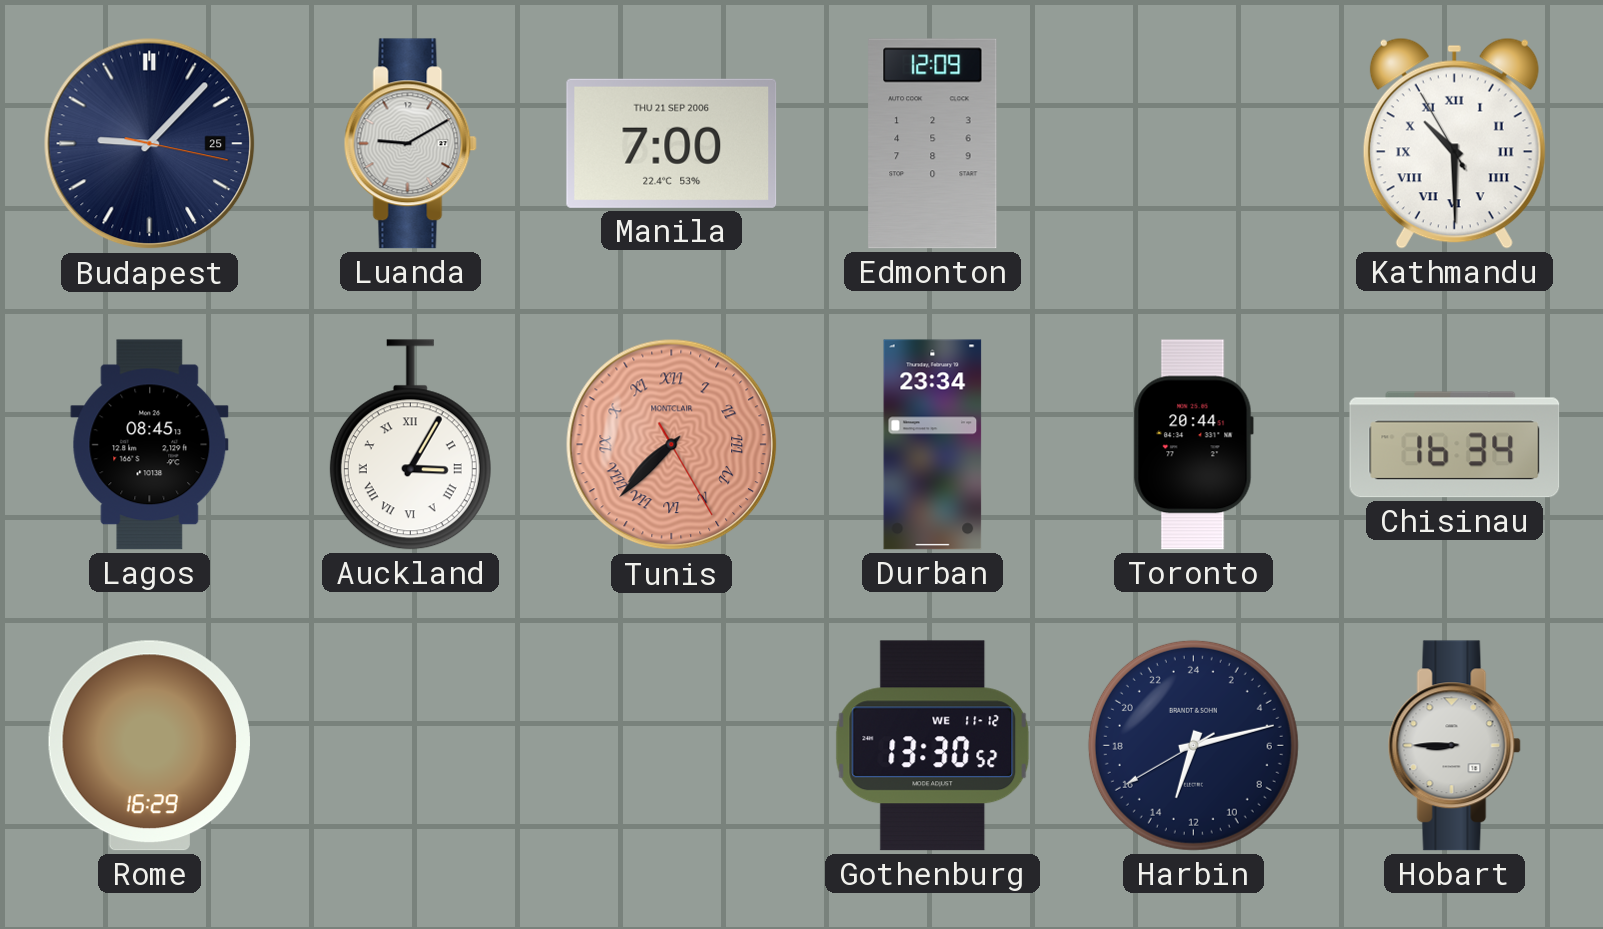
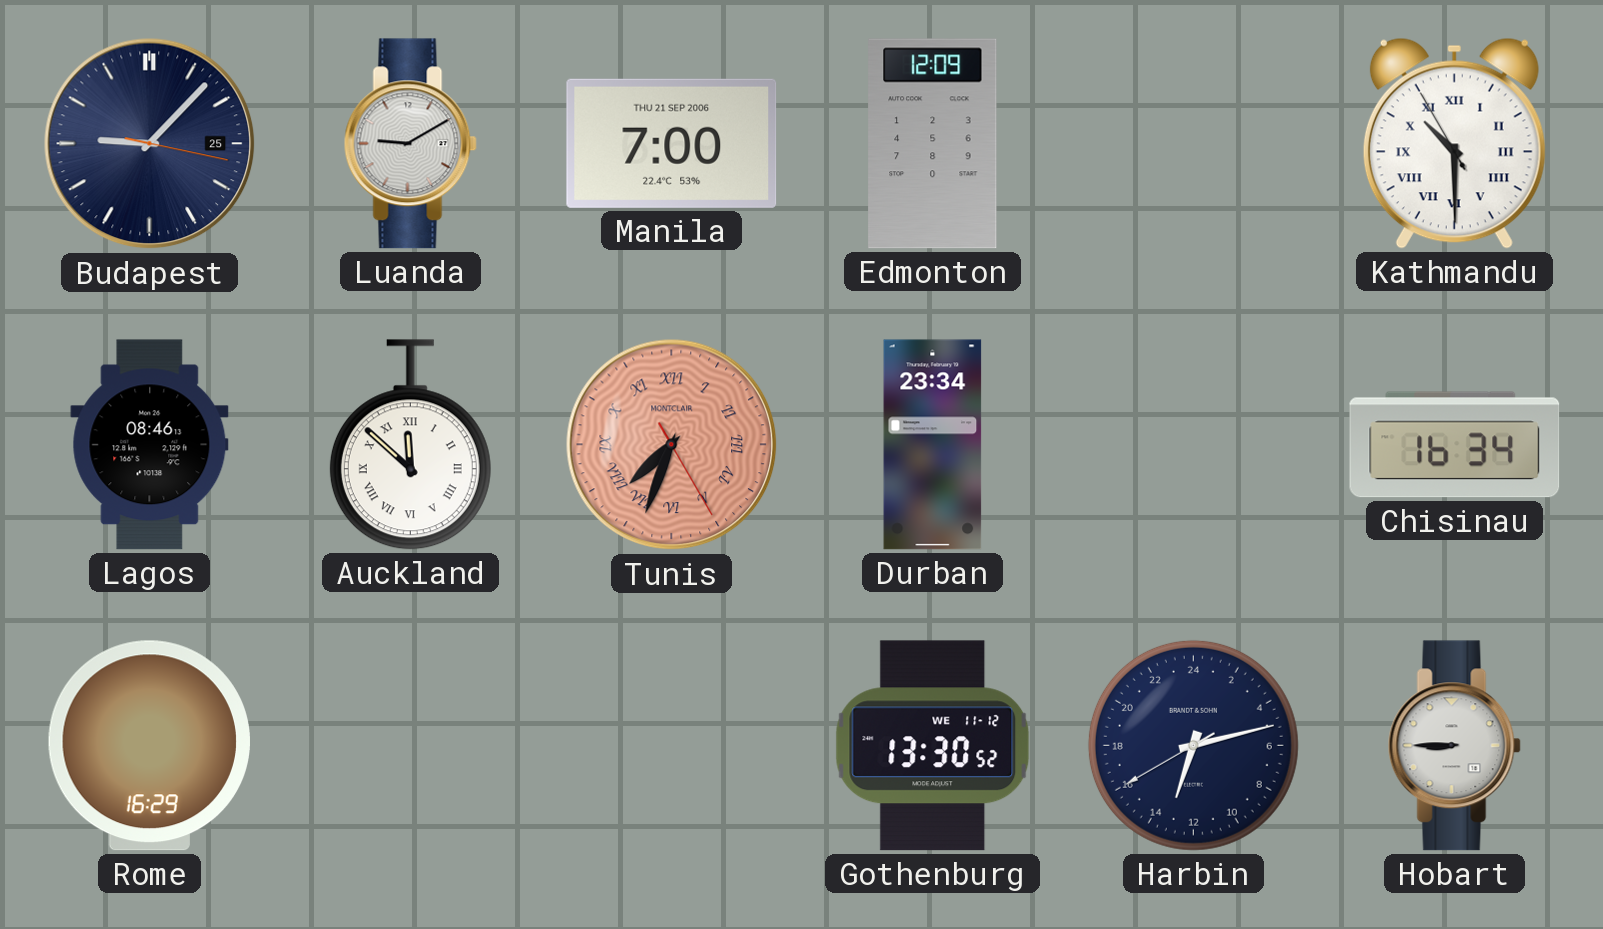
Lagos: 08:45 -> 08:46
Auckland: 3:05 -> 11:52
Tunis: 7:37 -> 7:33
Toronto: 20:44 -> none
